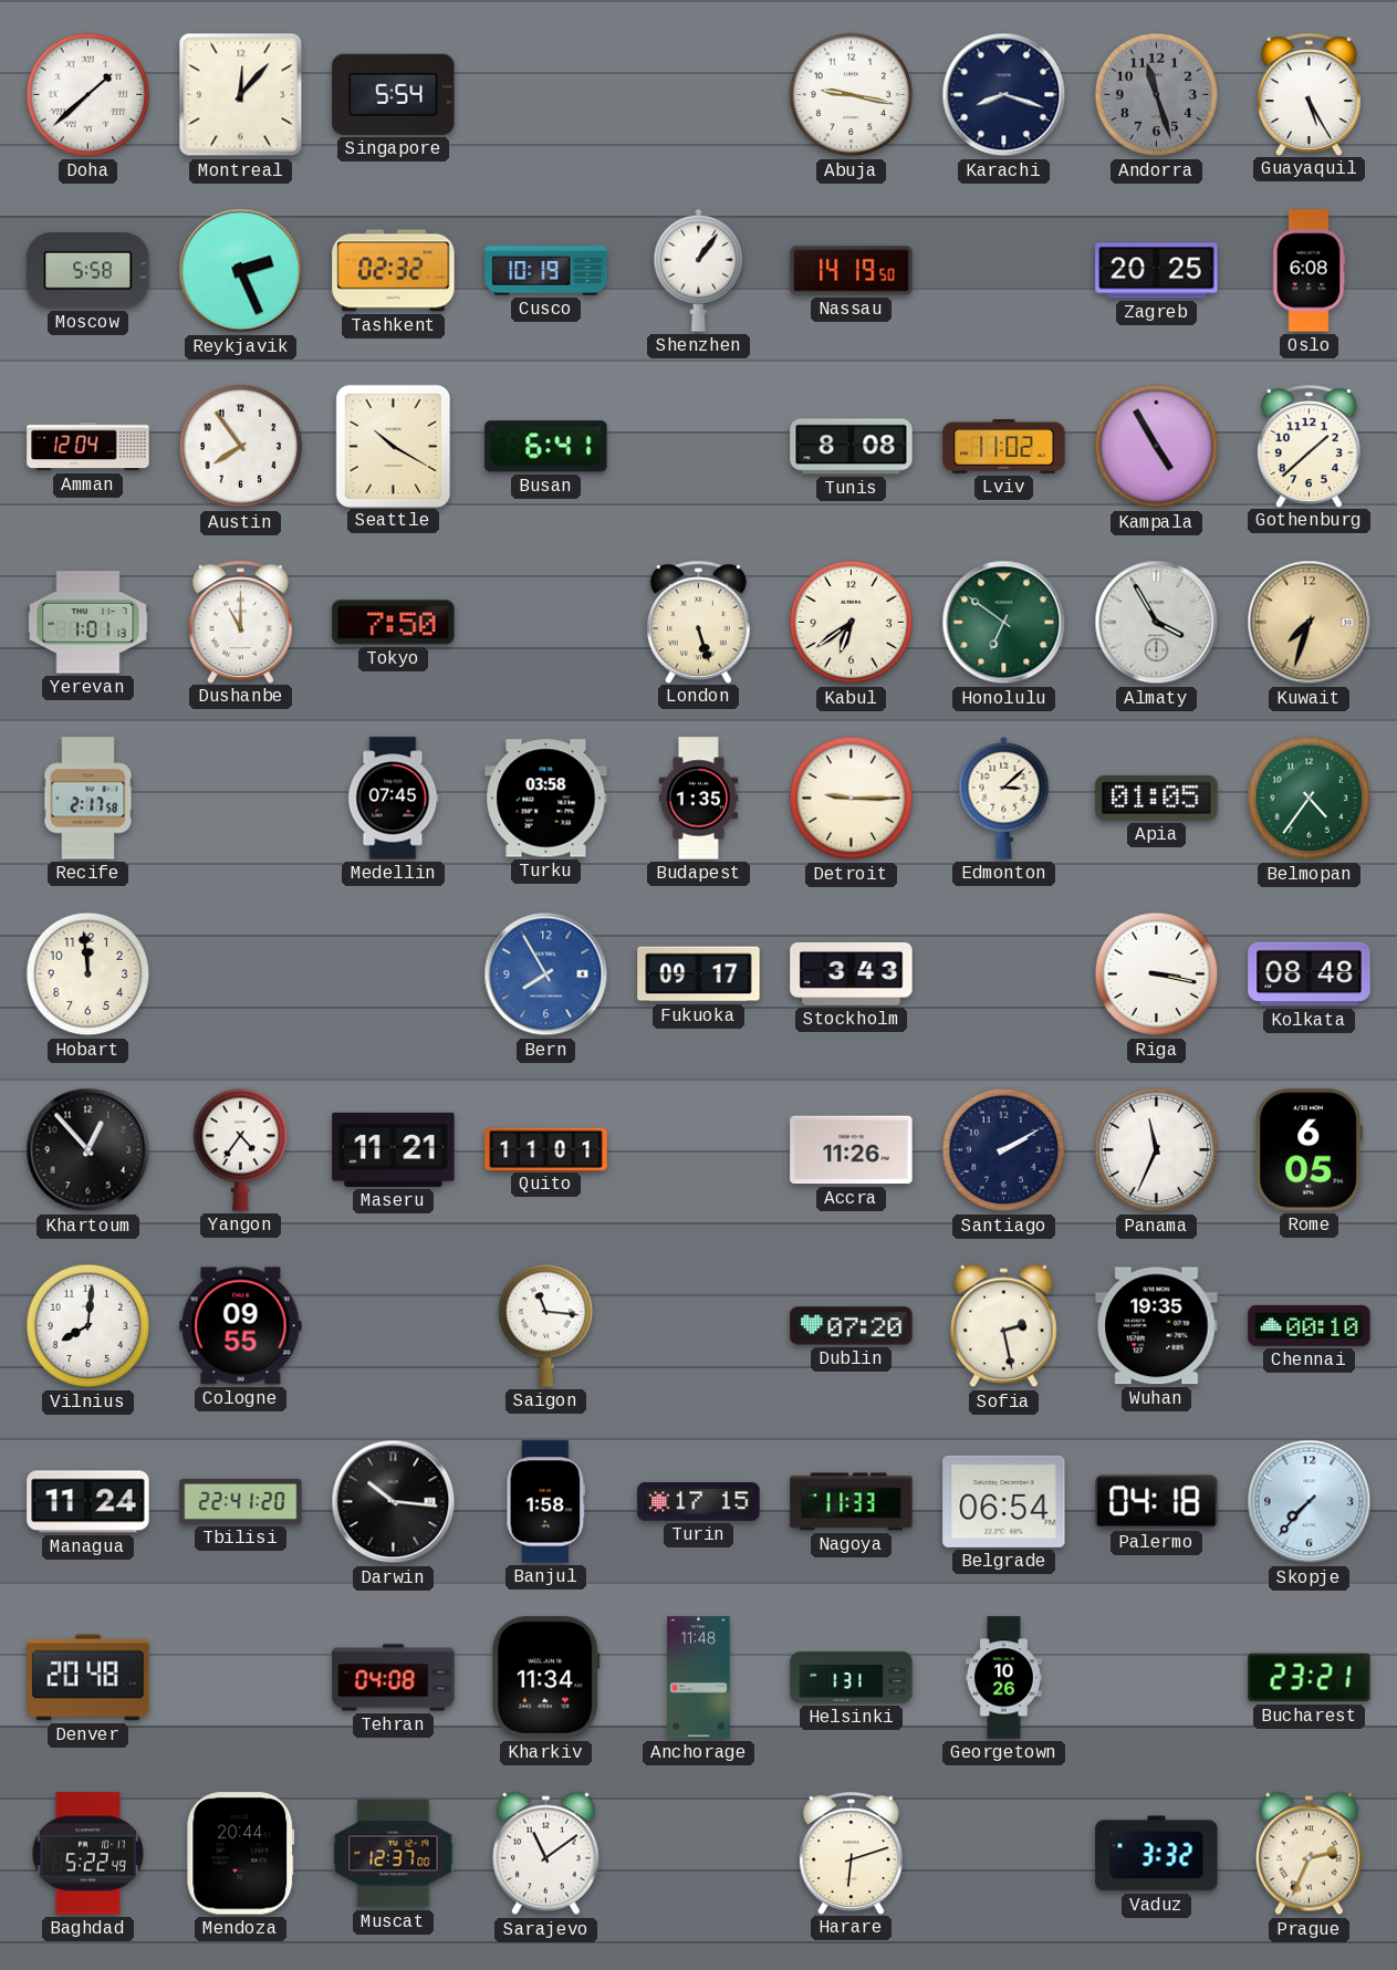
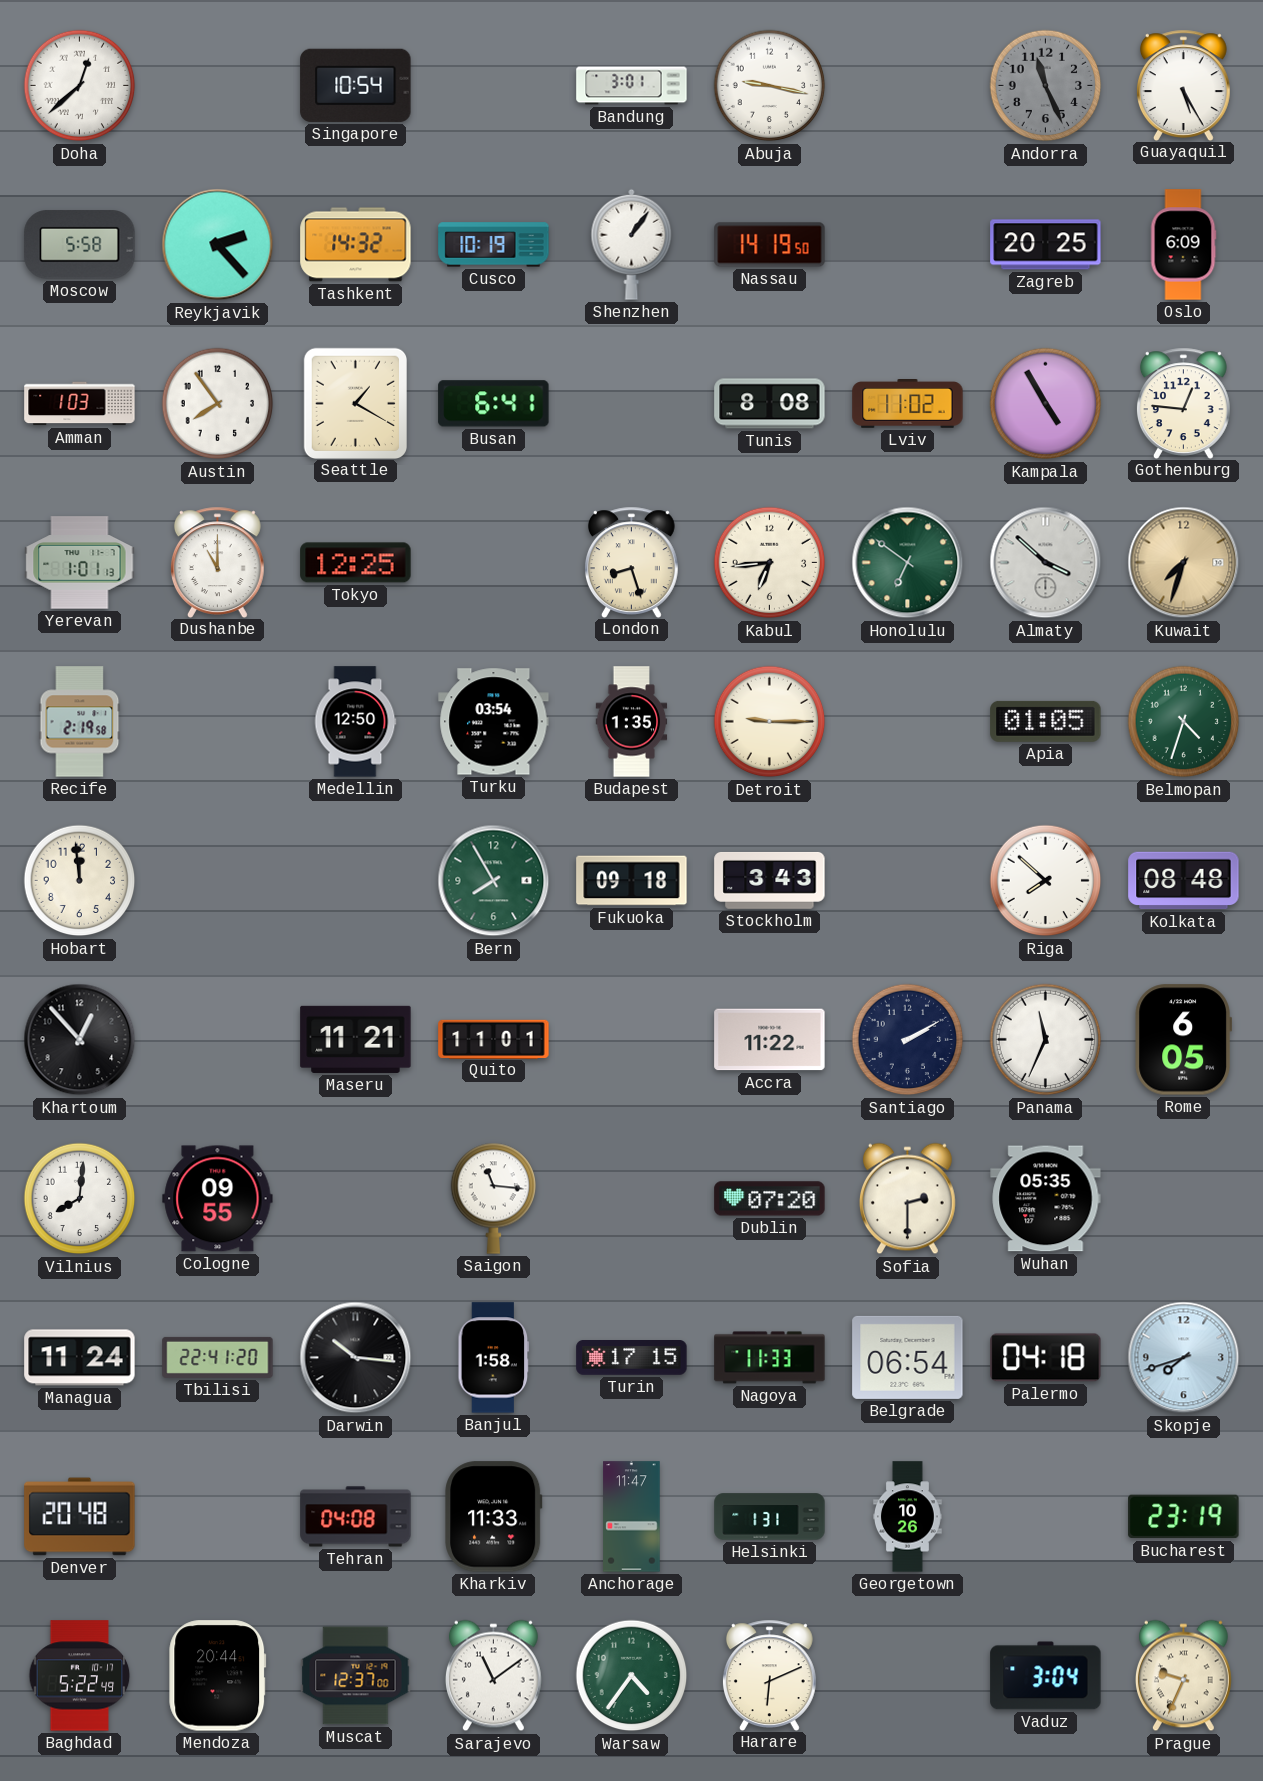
Doha: 1:38 -> 12:38
Montreal: 12:07 -> none
Singapore: 5:54 -> 10:54
Bandung: none -> 3:01
Karachi: 8:18 -> none
Andorra: 11:27 -> 11:26
Reykjavik: 2:26 -> 2:23
Tashkent: 02:32 -> 14:32
Oslo: 6:08 -> 6:09
Amman: 12:04 -> 1:03
Seattle: 10:20 -> 1:20
Gothenburg: 1:38 -> 12:46
Tokyo: 7:50 -> 12:25
London: 5:27 -> 8:27
Kabul: 6:39 -> 6:44
Almaty: 3:55 -> 3:52
Recife: 2:17 -> 2:19
Medellin: 07:45 -> 12:50
Turku: 03:58 -> 03:54
Edmonton: 3:08 -> none
Belmopan: 4:36 -> 4:33
Bern dial: blue -> green
Fukuoka: 09:17 -> 09:18
Riga: 3:17 -> 7:52
Yangon: 4:36 -> none
Accra: 11:26 -> 11:22
Sofia: 2:28 -> 2:30
Wuhan: 19:35 -> 05:35
Chennai: 00:10 -> none
Skopje: 7:37 -> 7:42
Kharkiv: 11:34 -> 11:33
Anchorage: 11:48 -> 11:47
Bucharest: 23:21 -> 23:19
Warsaw: none -> 4:36
Harare: 6:12 -> 6:11
Vaduz: 3:32 -> 3:04
Prague: 2:34 -> 9:34
